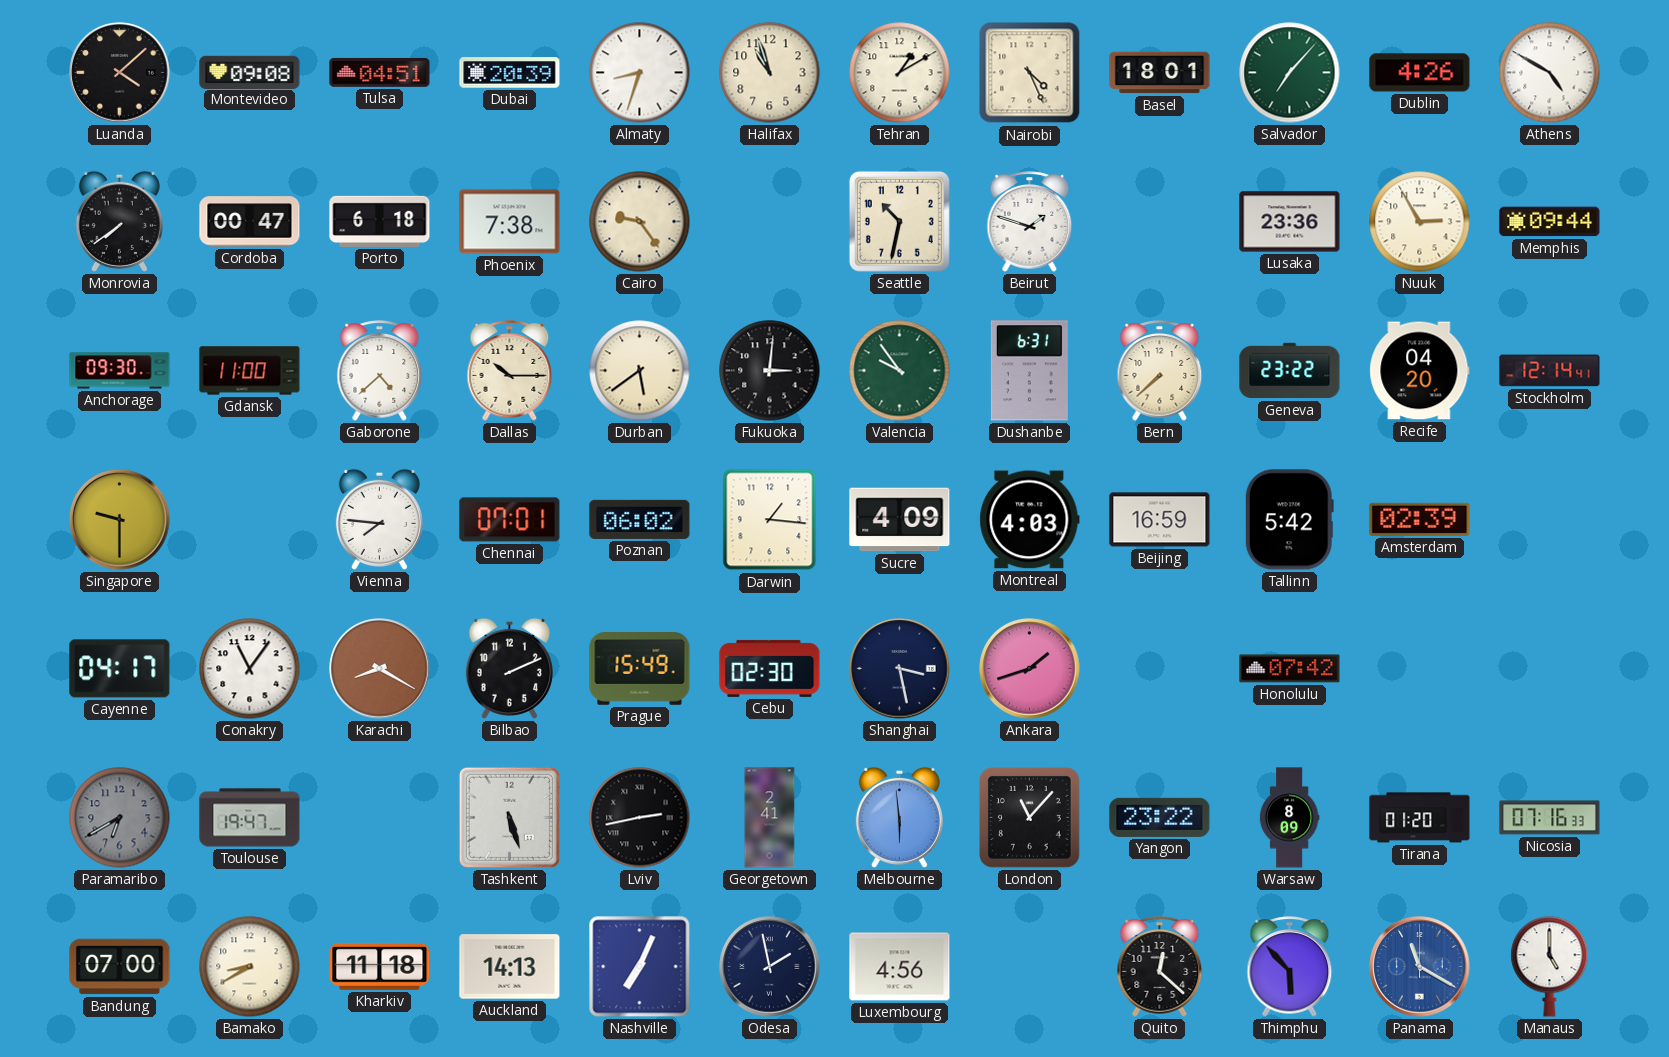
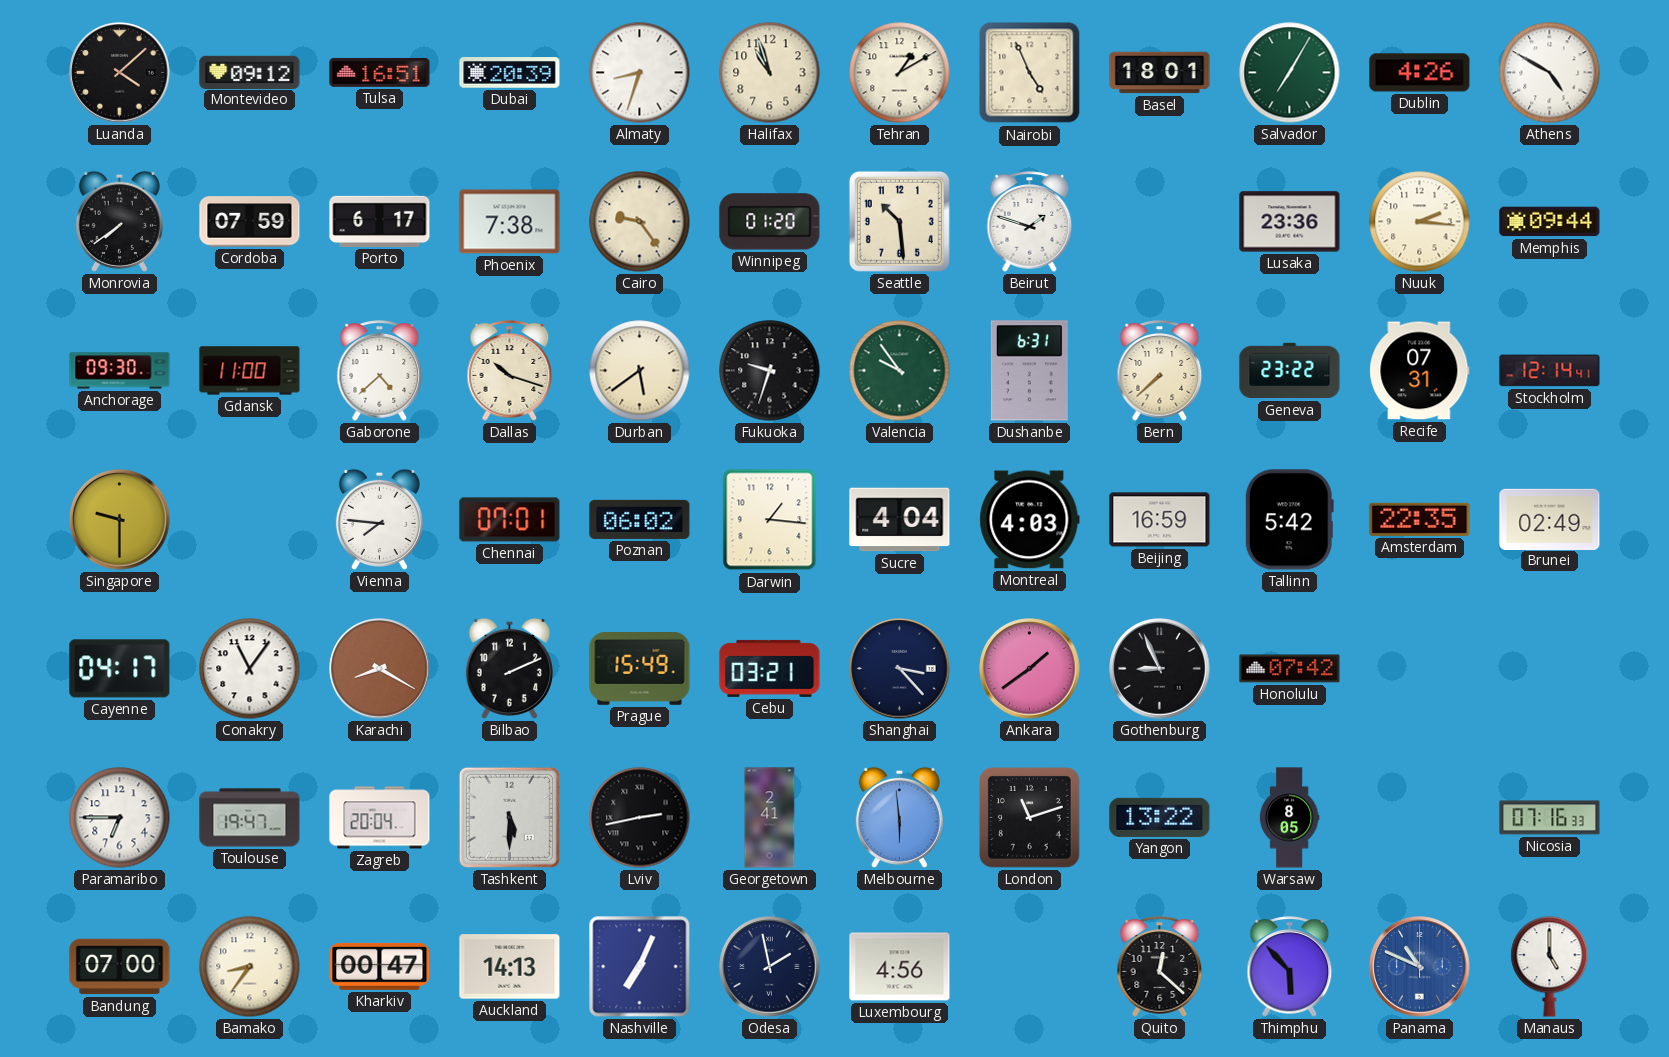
Montevideo: 09:08 -> 09:12
Tulsa: 04:51 -> 16:51
Nairobi: 4:26 -> 4:56
Salvador: 7:07 -> 7:05
Cordoba: 00:47 -> 07:59
Porto: 6:18 -> 6:17
Winnipeg: none -> 01:20
Seattle: 10:32 -> 10:29
Nuuk: 2:55 -> 2:16
Dallas: 10:15 -> 10:18
Fukuoka: 3:01 -> 9:33
Recife: 04:20 -> 07:31
Sucre: 4:09 -> 4:04
Amsterdam: 02:39 -> 22:35
Brunei: none -> 02:49
Cebu: 02:30 -> 03:21
Shanghai: 3:28 -> 3:23
Ankara: 1:42 -> 1:39
Gothenburg: none -> 8:56
Paramaribo: 6:40 -> 6:45
Paramaribo dial: grey -> white
Zagreb: none -> 20:04
Tashkent: 5:27 -> 5:30
London: 11:07 -> 11:12
Yangon: 23:22 -> 13:22
Warsaw: 8:09 -> 8:05
Tirana: 01:20 -> none
Bamako: 8:40 -> 8:36
Kharkiv: 11:18 -> 00:47
Panama: 11:20 -> 10:49
